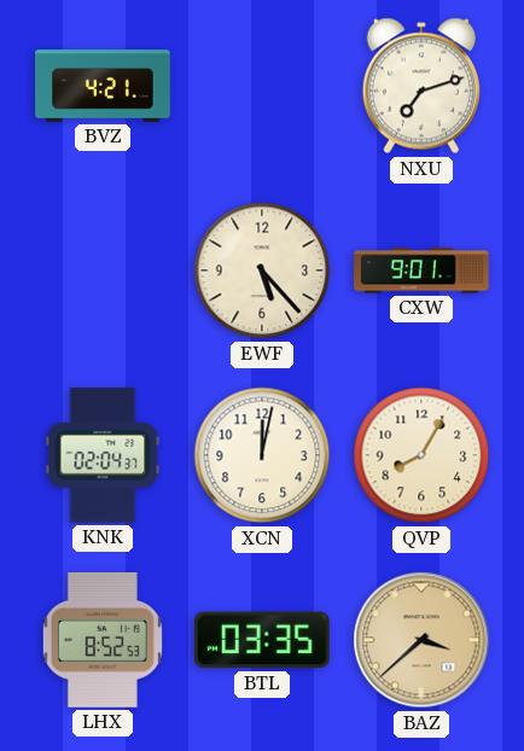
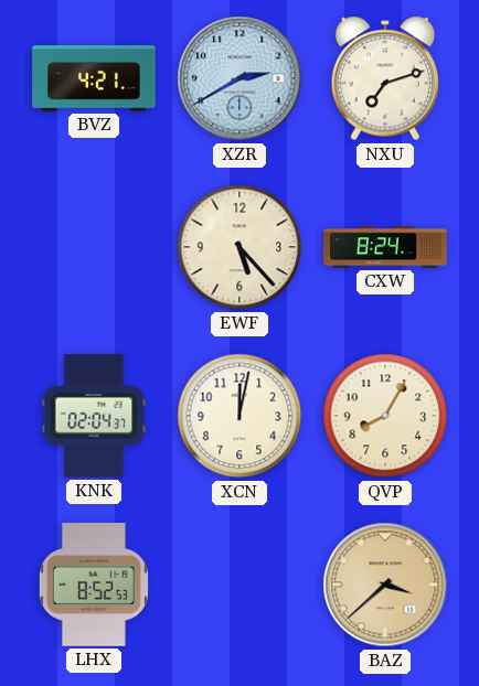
XZR: none -> 2:40
CXW: 9:01 -> 8:24
BTL: 03:35 -> none
